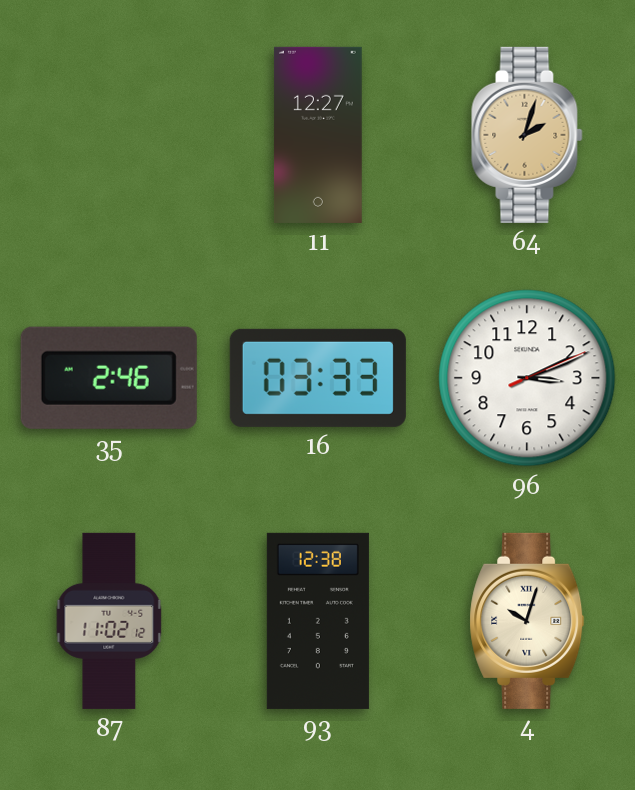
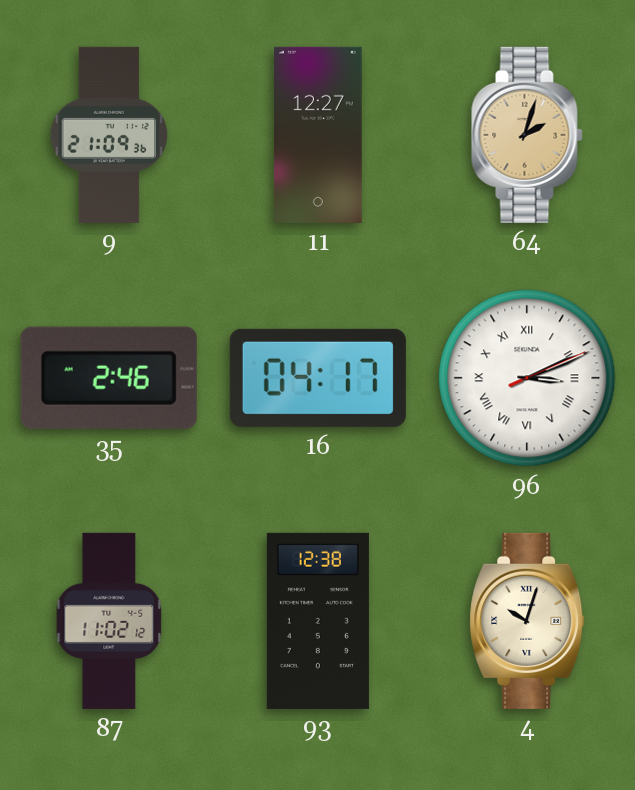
9: none -> 21:09
16: 03:33 -> 04:17
96 numerals: Arabic -> Roman
